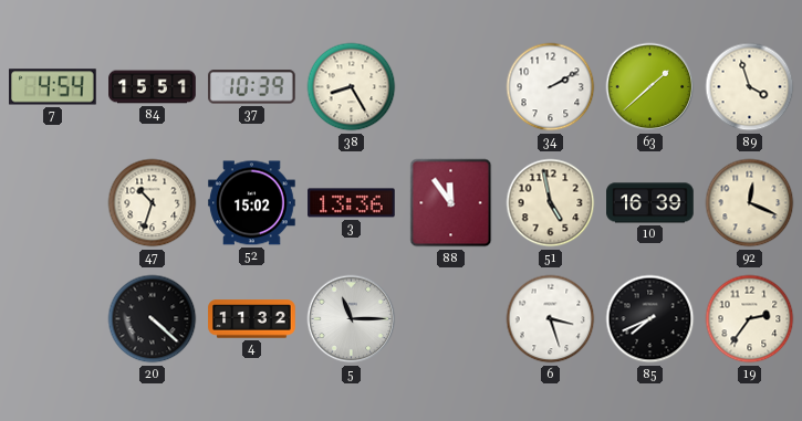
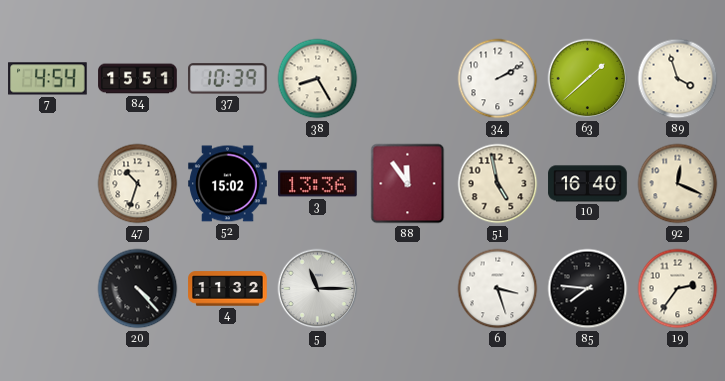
10: 16:39 -> 16:40
20: 4:22 -> 4:23
85: 7:41 -> 7:46
